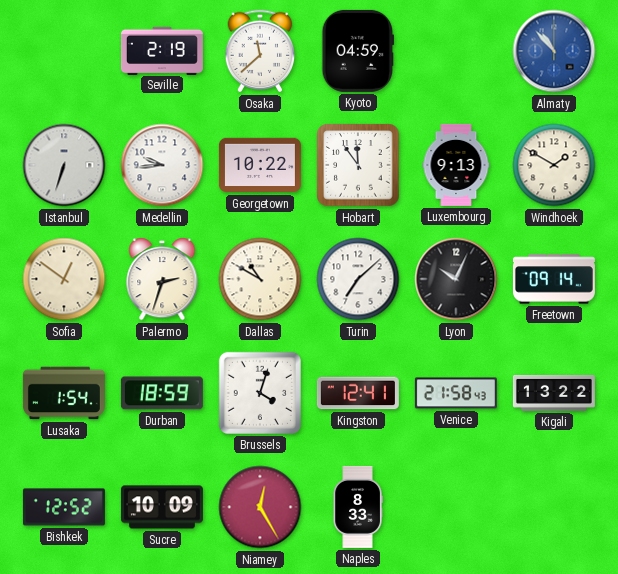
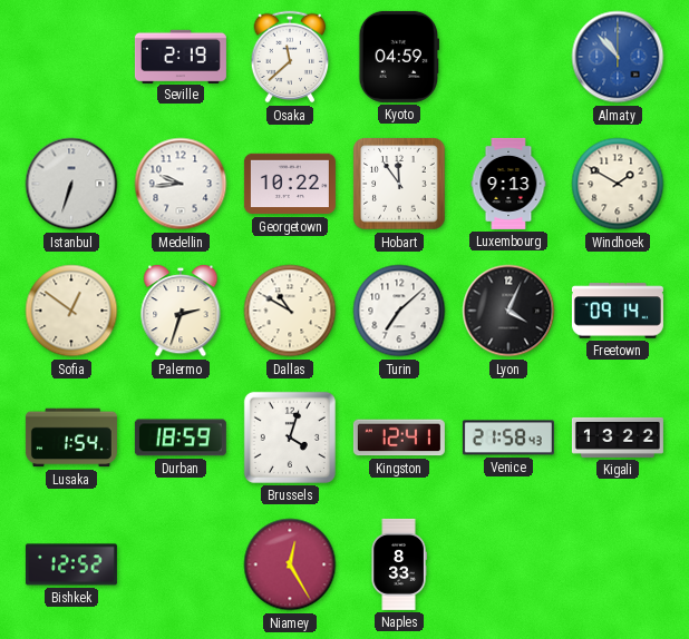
Lyon: 10:04 -> 4:04
Sucre: 10:09 -> none
